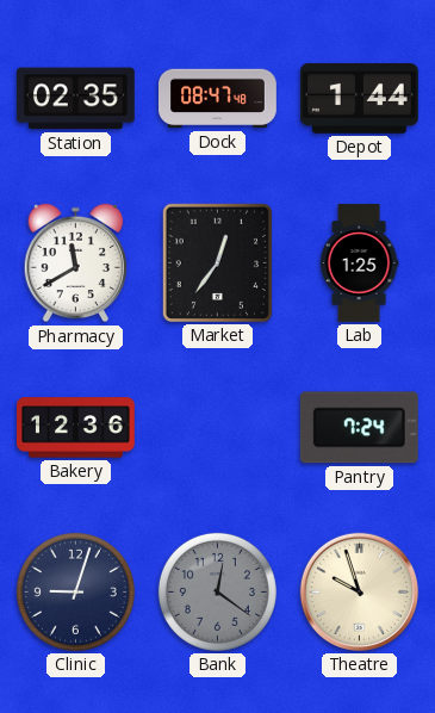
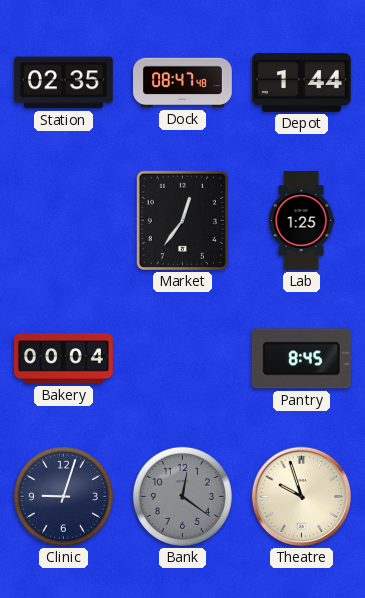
Pharmacy: 11:40 -> none
Bakery: 12:36 -> 00:04
Pantry: 7:24 -> 8:45
